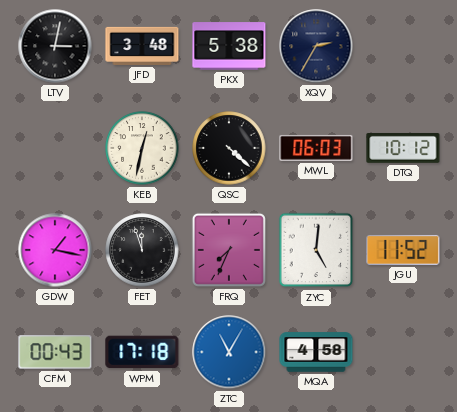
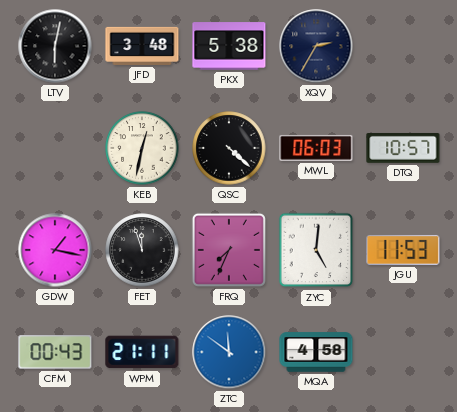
LTV: 3:02 -> 6:02
DTQ: 10:12 -> 10:57
JGU: 11:52 -> 11:53
WPM: 17:18 -> 21:11
ZTC: 11:05 -> 11:51
